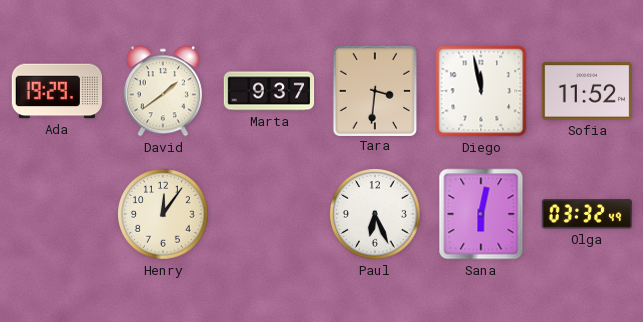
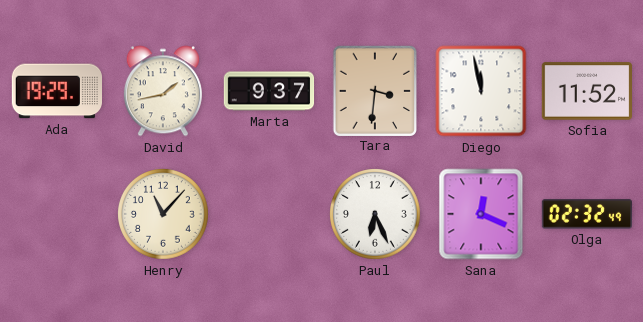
David: 1:39 -> 1:43
Henry: 12:06 -> 11:07
Sana: 6:02 -> 12:19
Olga: 03:32 -> 02:32
